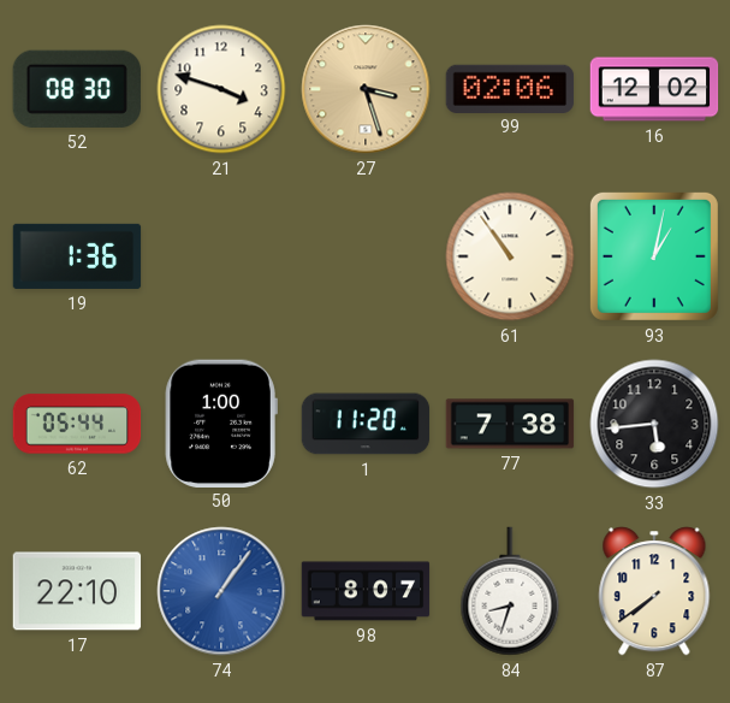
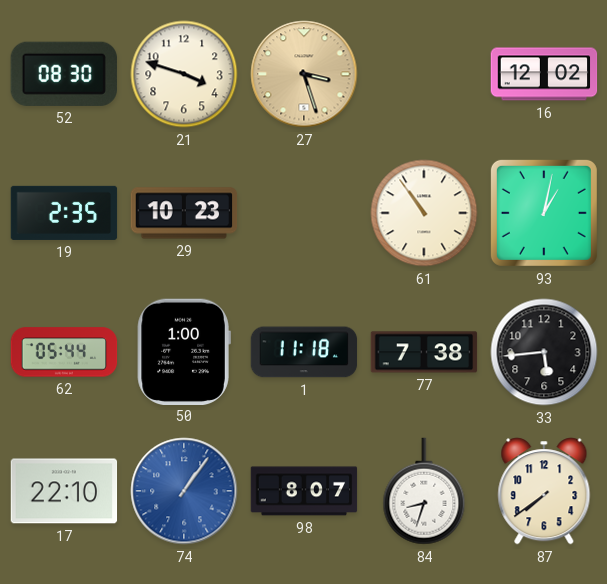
99: 02:06 -> none
19: 1:36 -> 2:35
29: none -> 10:23
1: 11:20 -> 11:18
